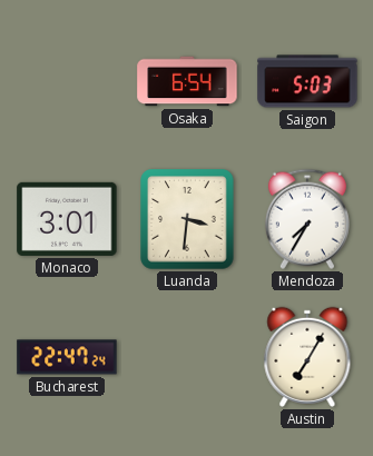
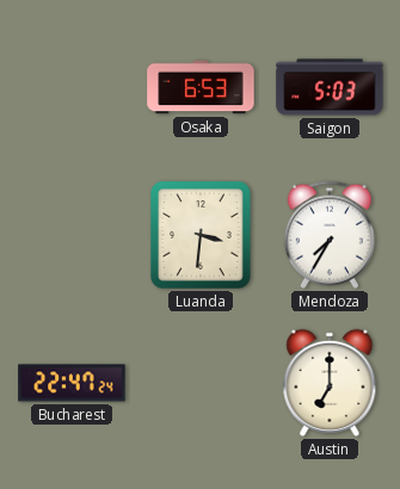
Osaka: 6:54 -> 6:53
Monaco: 3:01 -> none
Austin: 7:05 -> 7:00
